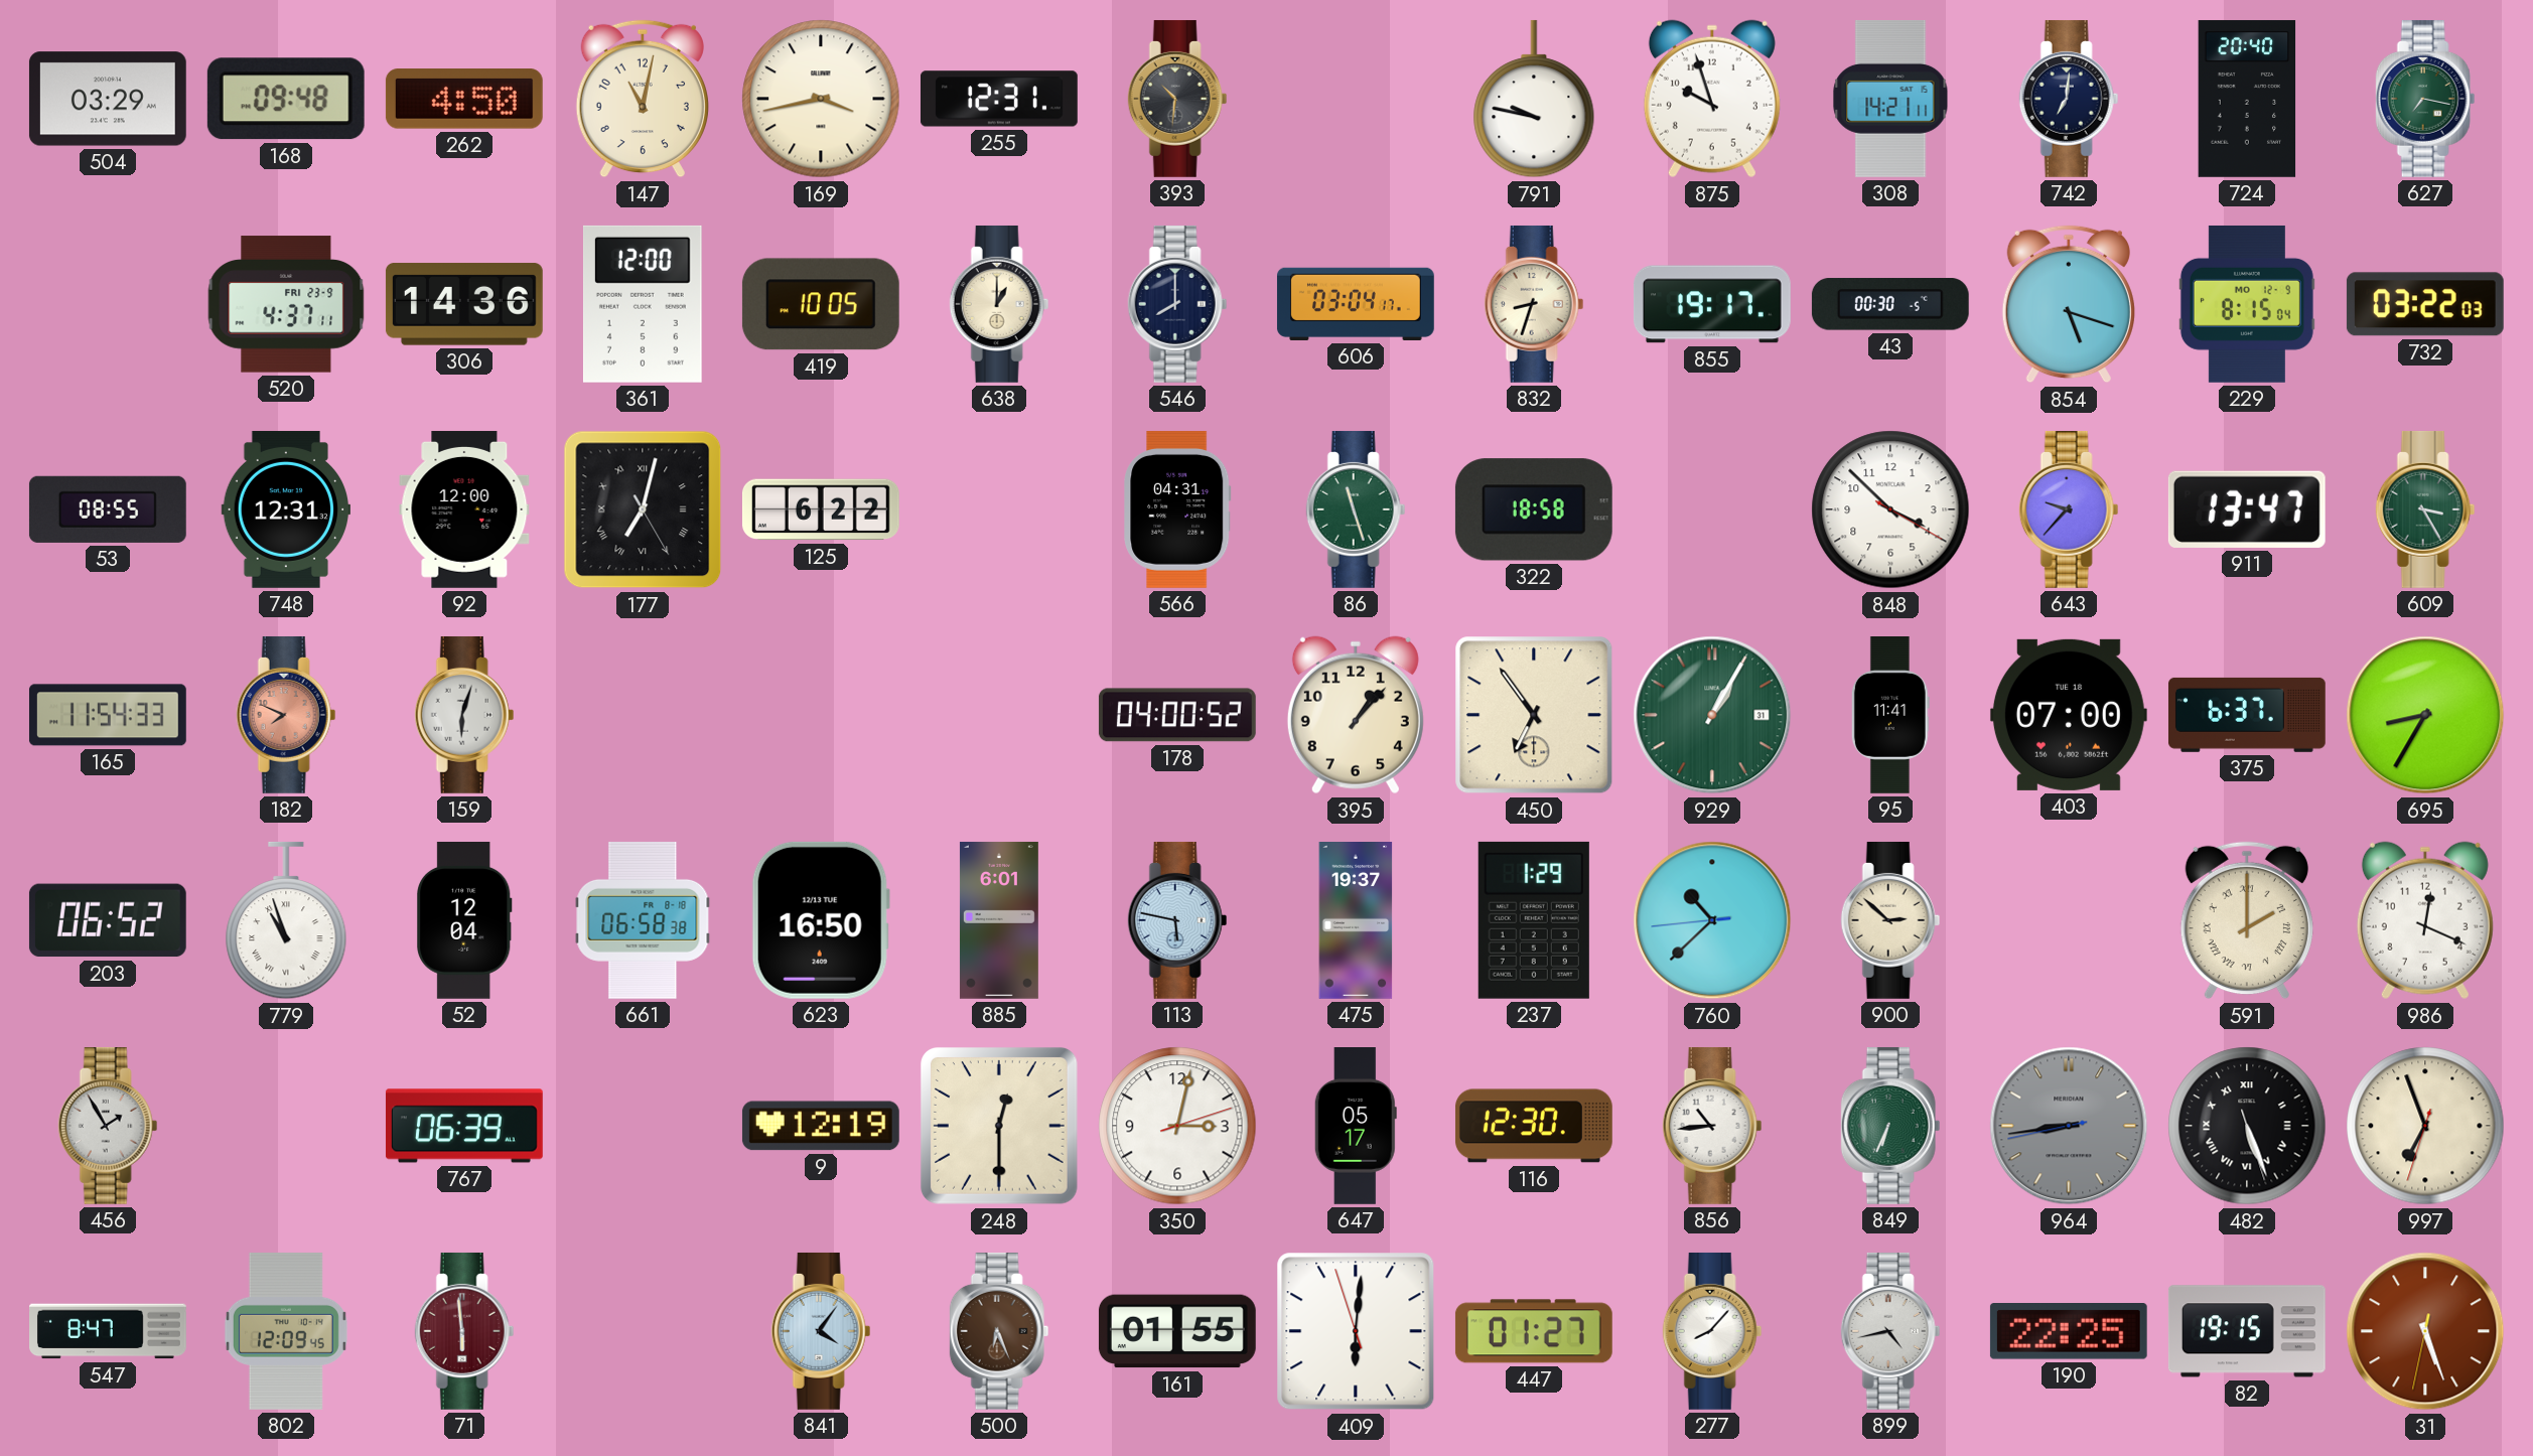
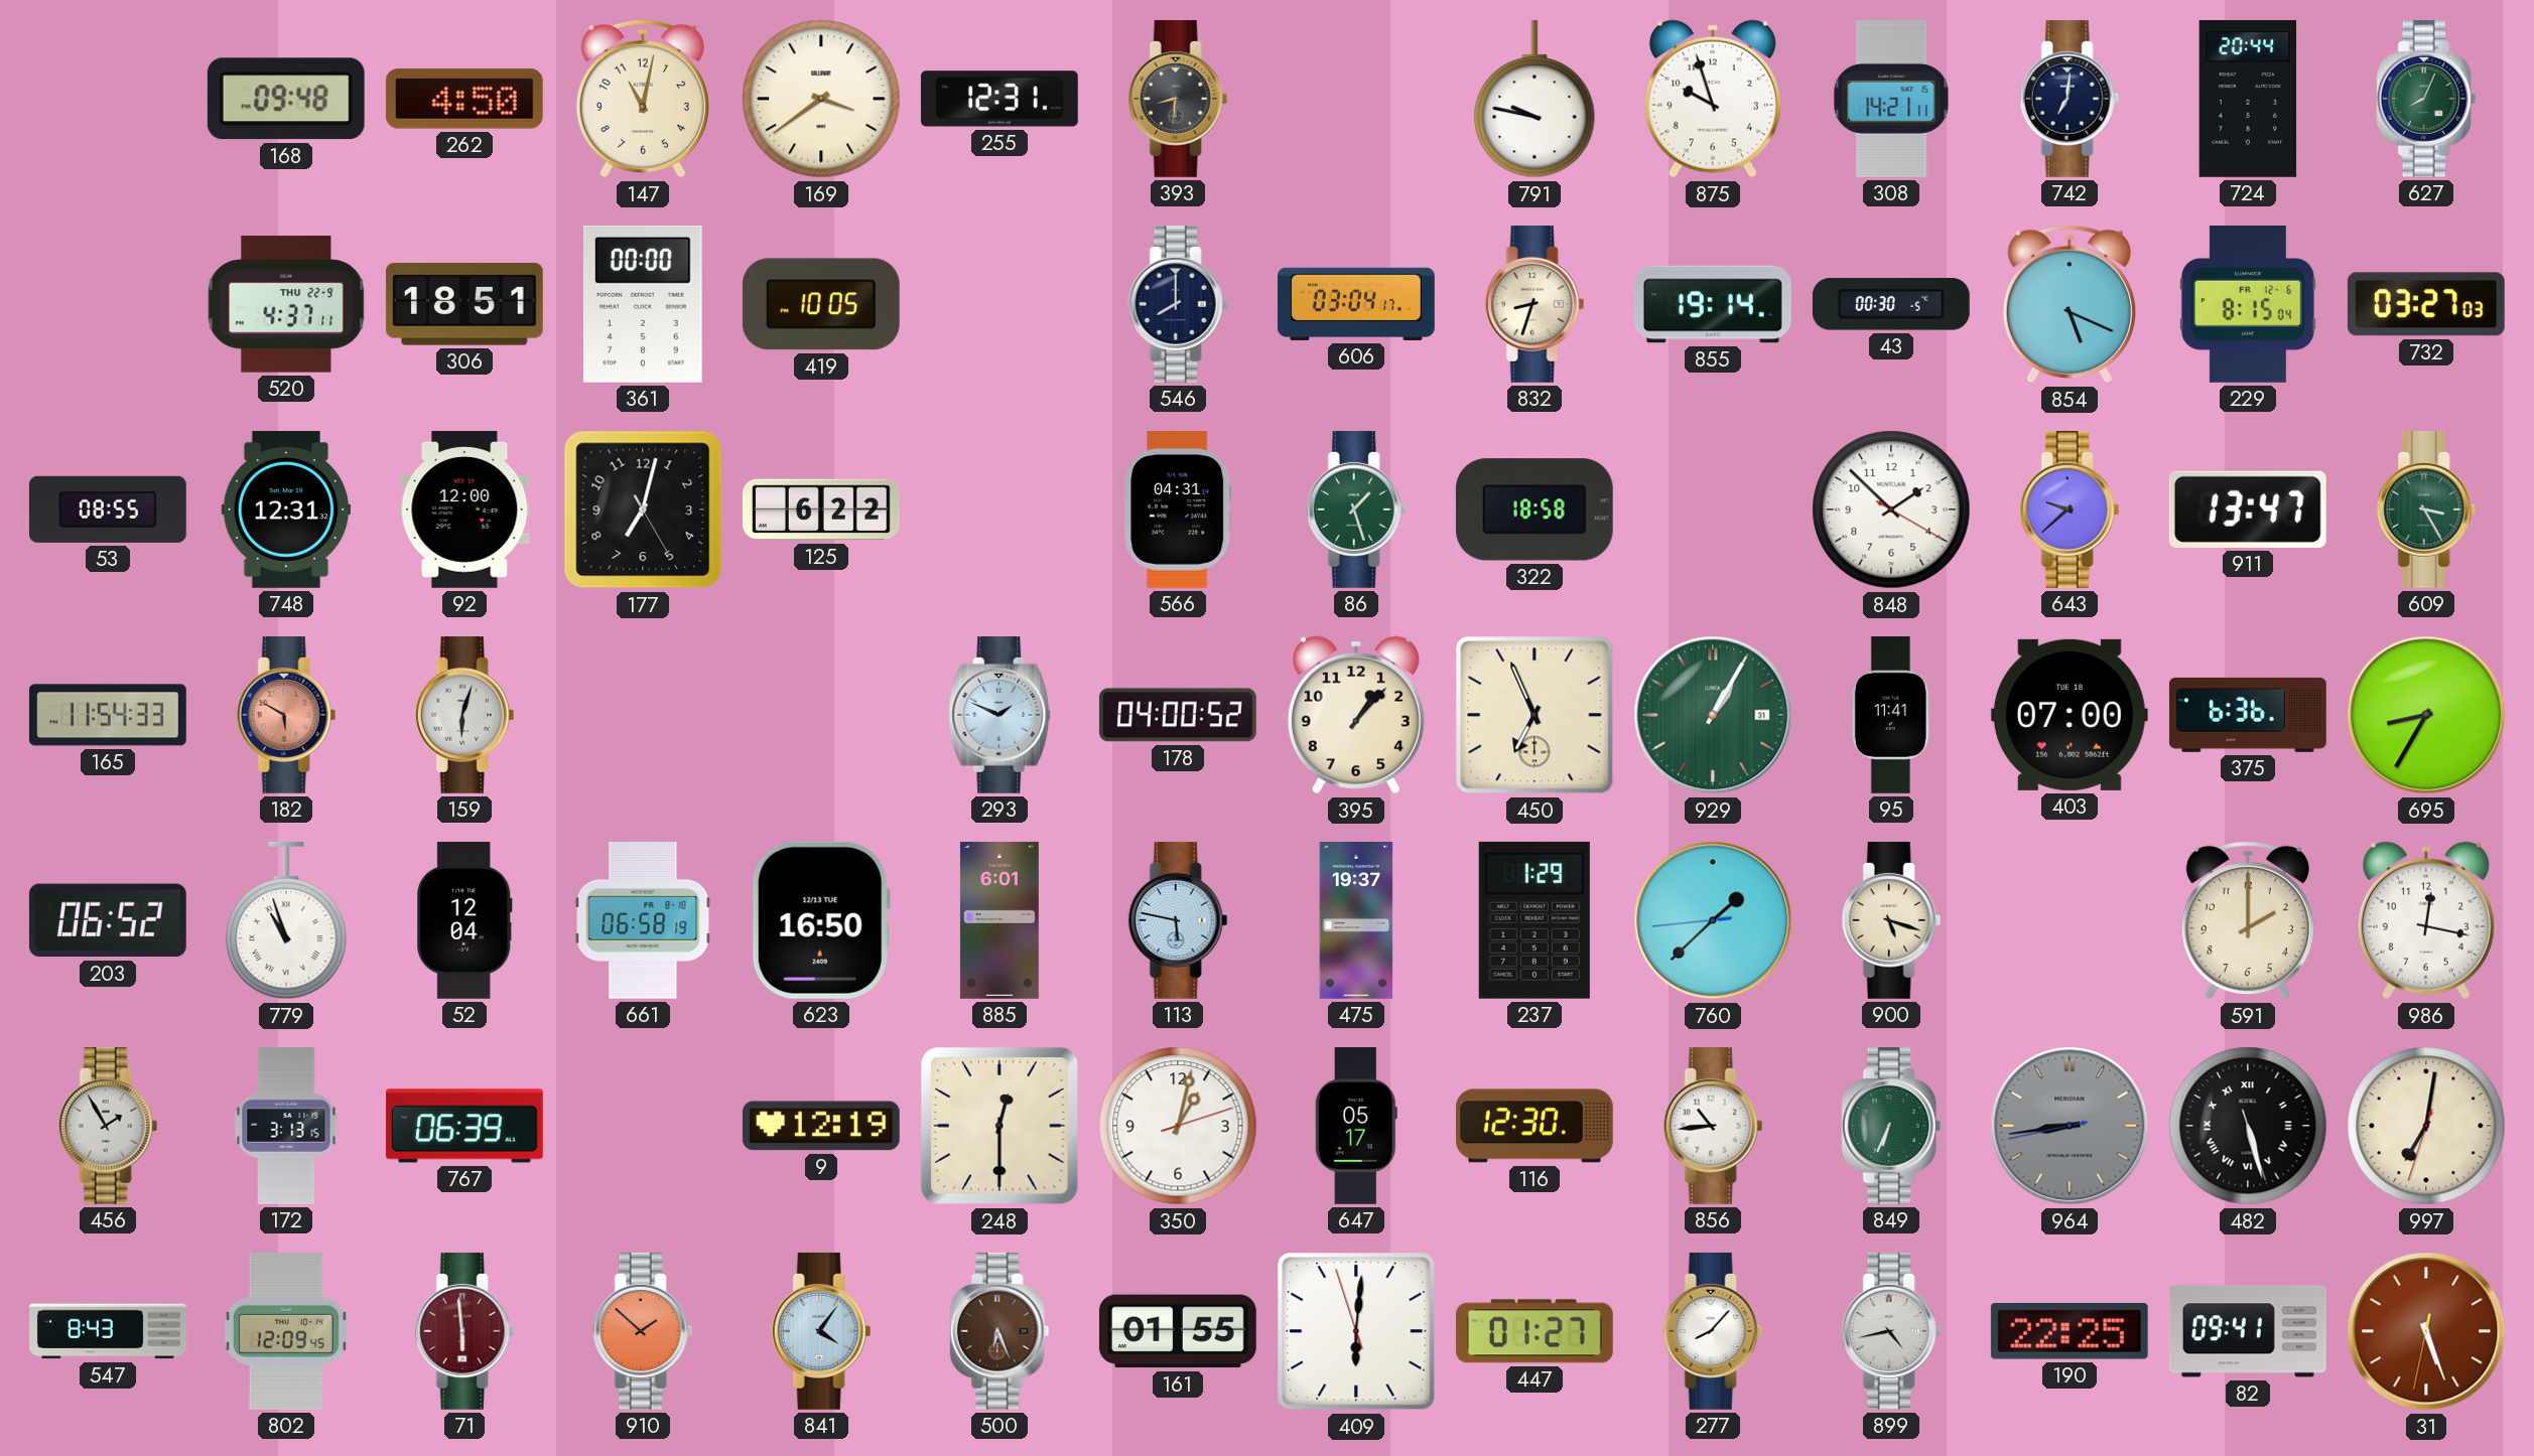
504: 03:29 -> none
169: 3:43 -> 3:39
393: 10:31 -> 8:31
724: 20:40 -> 20:44
627: 7:17 -> 8:04
520 date: FRI 23-9 -> THU 22-9
306: 14:36 -> 18:51
361: 12:00 -> 00:00
638: 1:00 -> none
855: 19:17 -> 19:14
854: 5:18 -> 5:19
229 date: MO 12-9 -> FR 12-6
732: 03:22 -> 03:27
177 numerals: Roman -> Arabic
86: 11:27 -> 1:27
848: 3:52 -> 1:52
643: 9:37 -> 9:38
182: 7:49 -> 5:50
293: none -> 1:49
450: 6:54 -> 6:56
375: 6:37 -> 6:36
661: 06:58:38 -> 06:58:19
760: 10:37 -> 1:37
900: 2:52 -> 5:18
591 numerals: Roman -> Arabic
986: 12:19 -> 12:17
172: none -> 3:13
350: 3:02 -> 1:02
482: 5:26 -> 5:27
997: 6:56 -> 7:01
547: 8:47 -> 8:43
910: none -> 1:52
82: 19:15 -> 09:41
